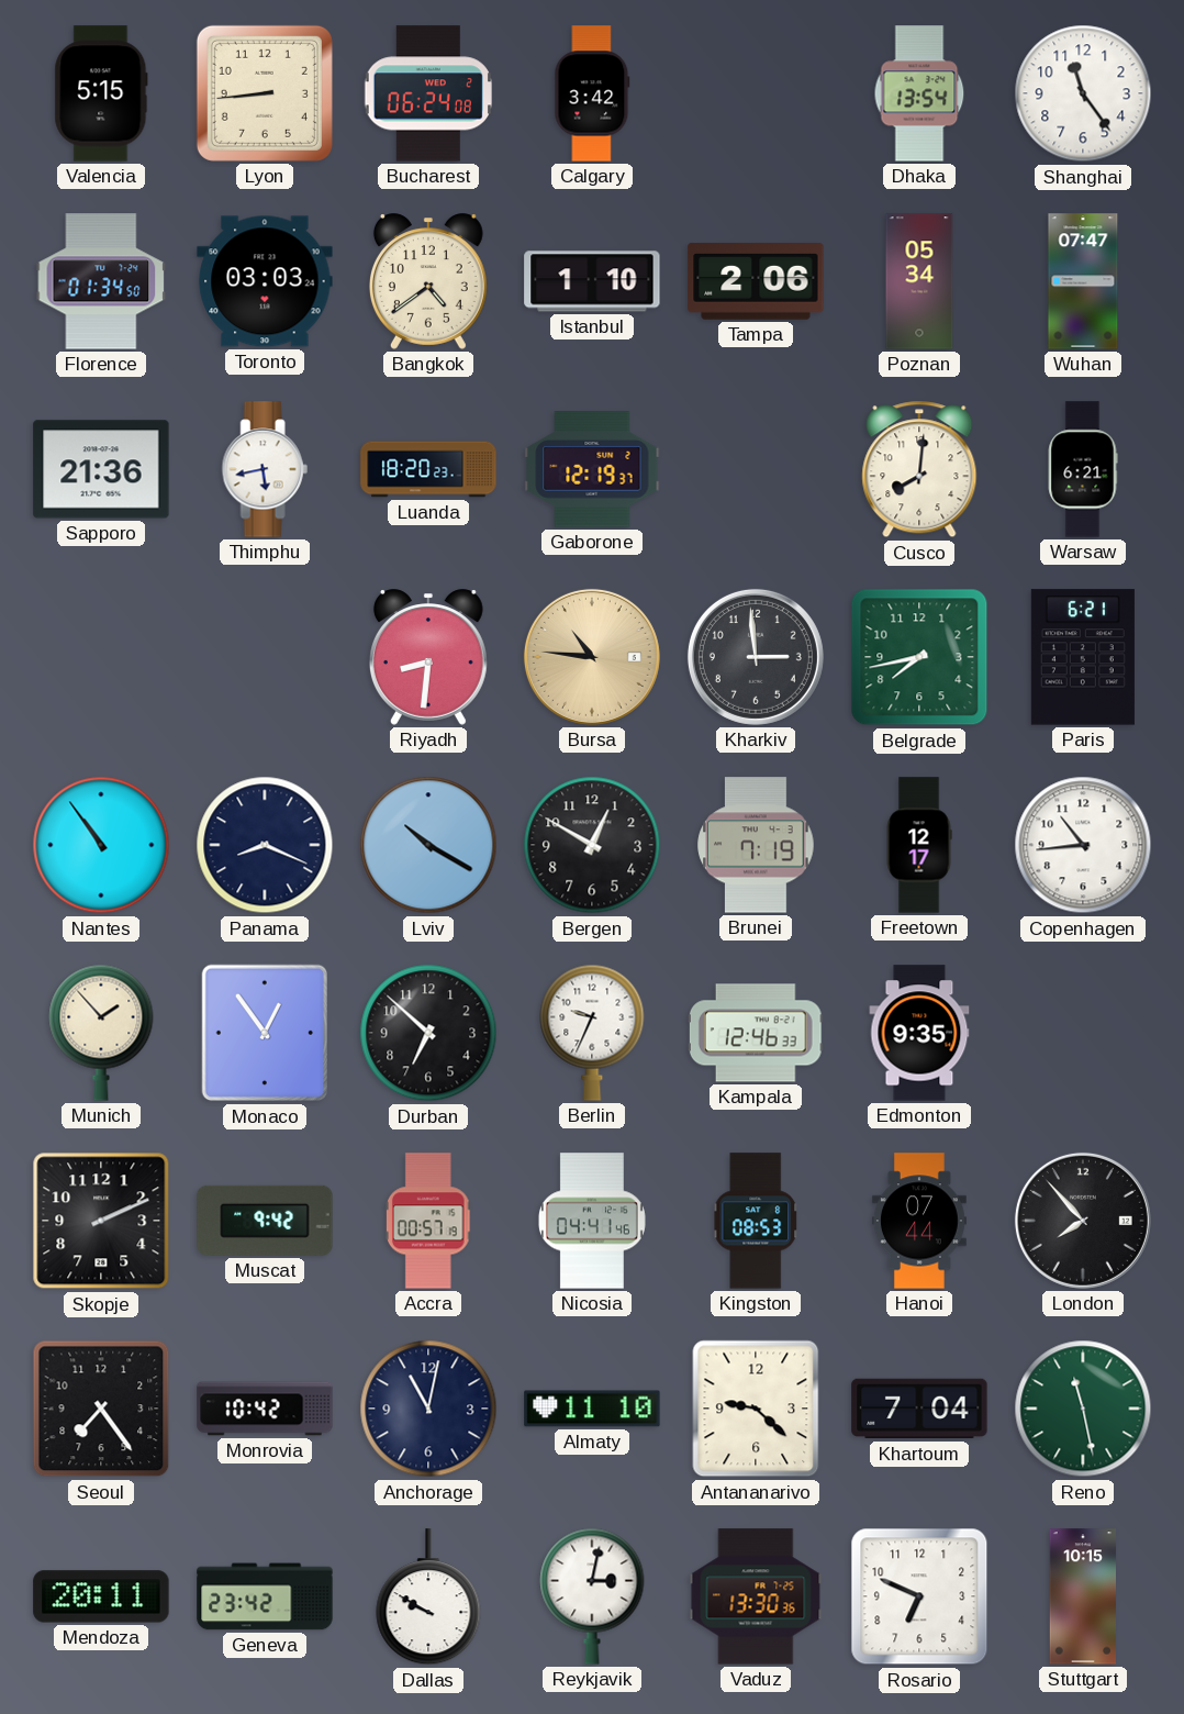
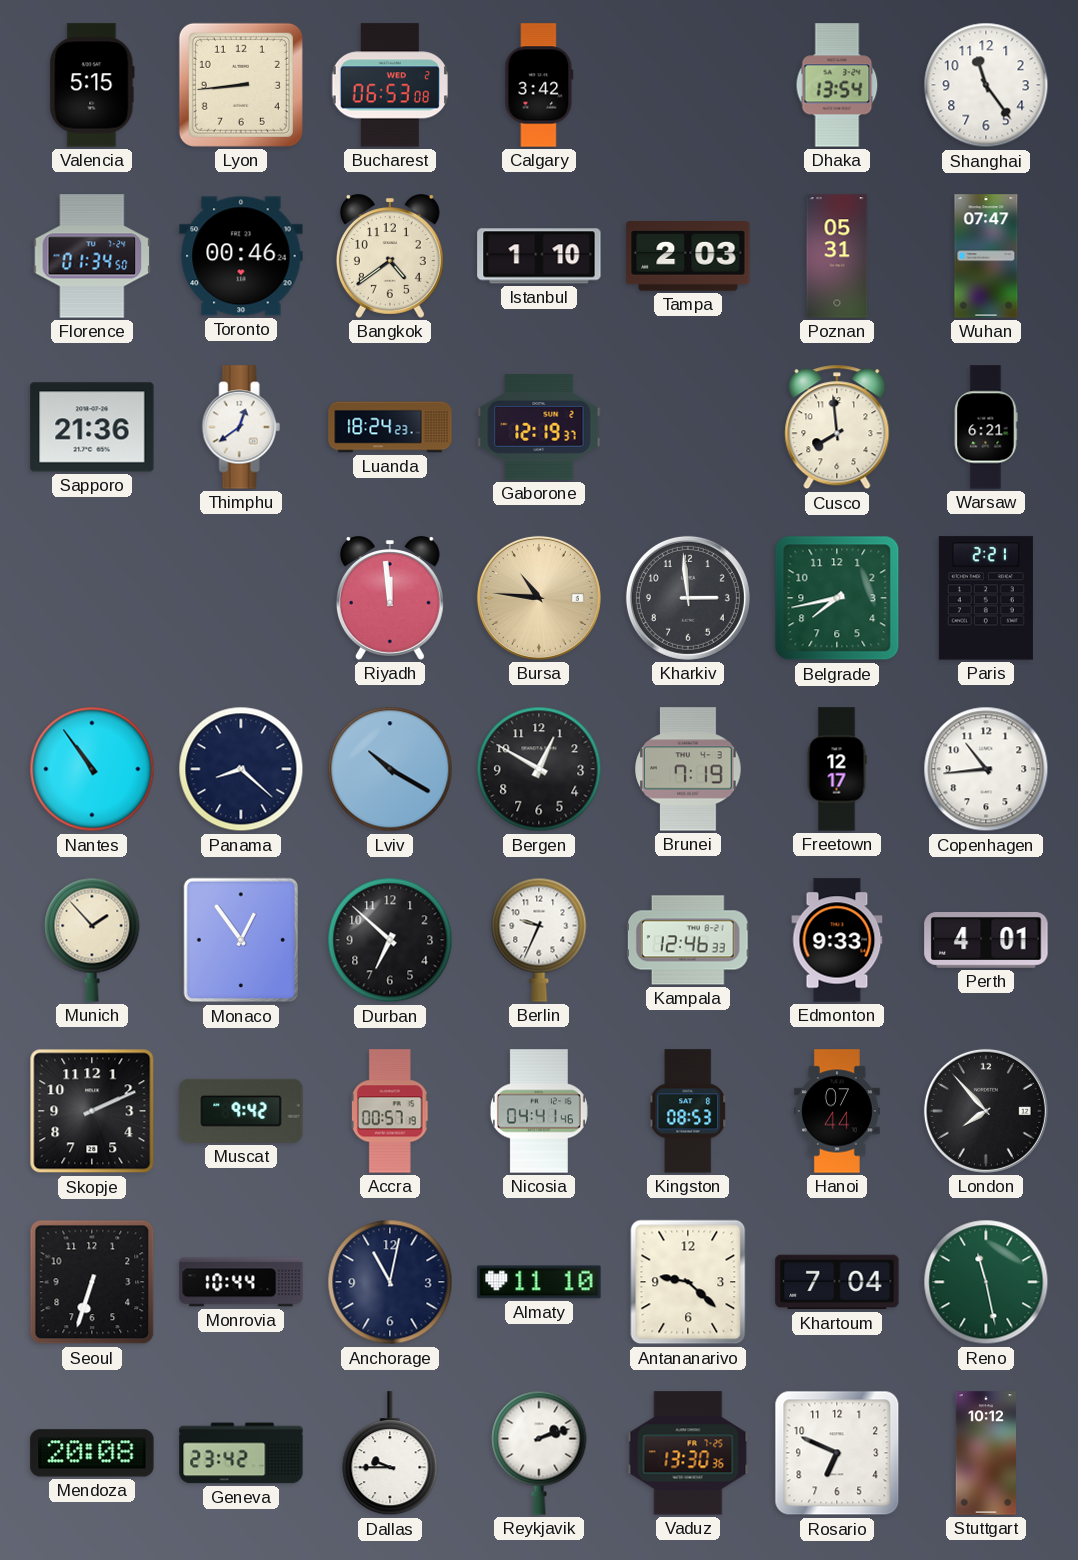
Bucharest: 06:24 -> 06:53
Toronto: 03:03 -> 00:46
Tampa: 2:06 -> 2:03
Poznan: 05:34 -> 05:31
Thimphu: 5:43 -> 12:39
Luanda: 18:20 -> 18:24
Cusco: 8:01 -> 7:59
Riyadh: 8:31 -> 11:59
Paris: 6:21 -> 2:21
Panama: 8:19 -> 8:22
Edmonton: 9:35 -> 9:33
Perth: none -> 4:01
Seoul: 7:24 -> 6:33
Monrovia: 10:42 -> 10:44
Mendoza: 20:11 -> 20:08
Dallas: 9:50 -> 9:45
Reykjavik: 3:02 -> 2:12
Stuttgart: 10:15 -> 10:12
